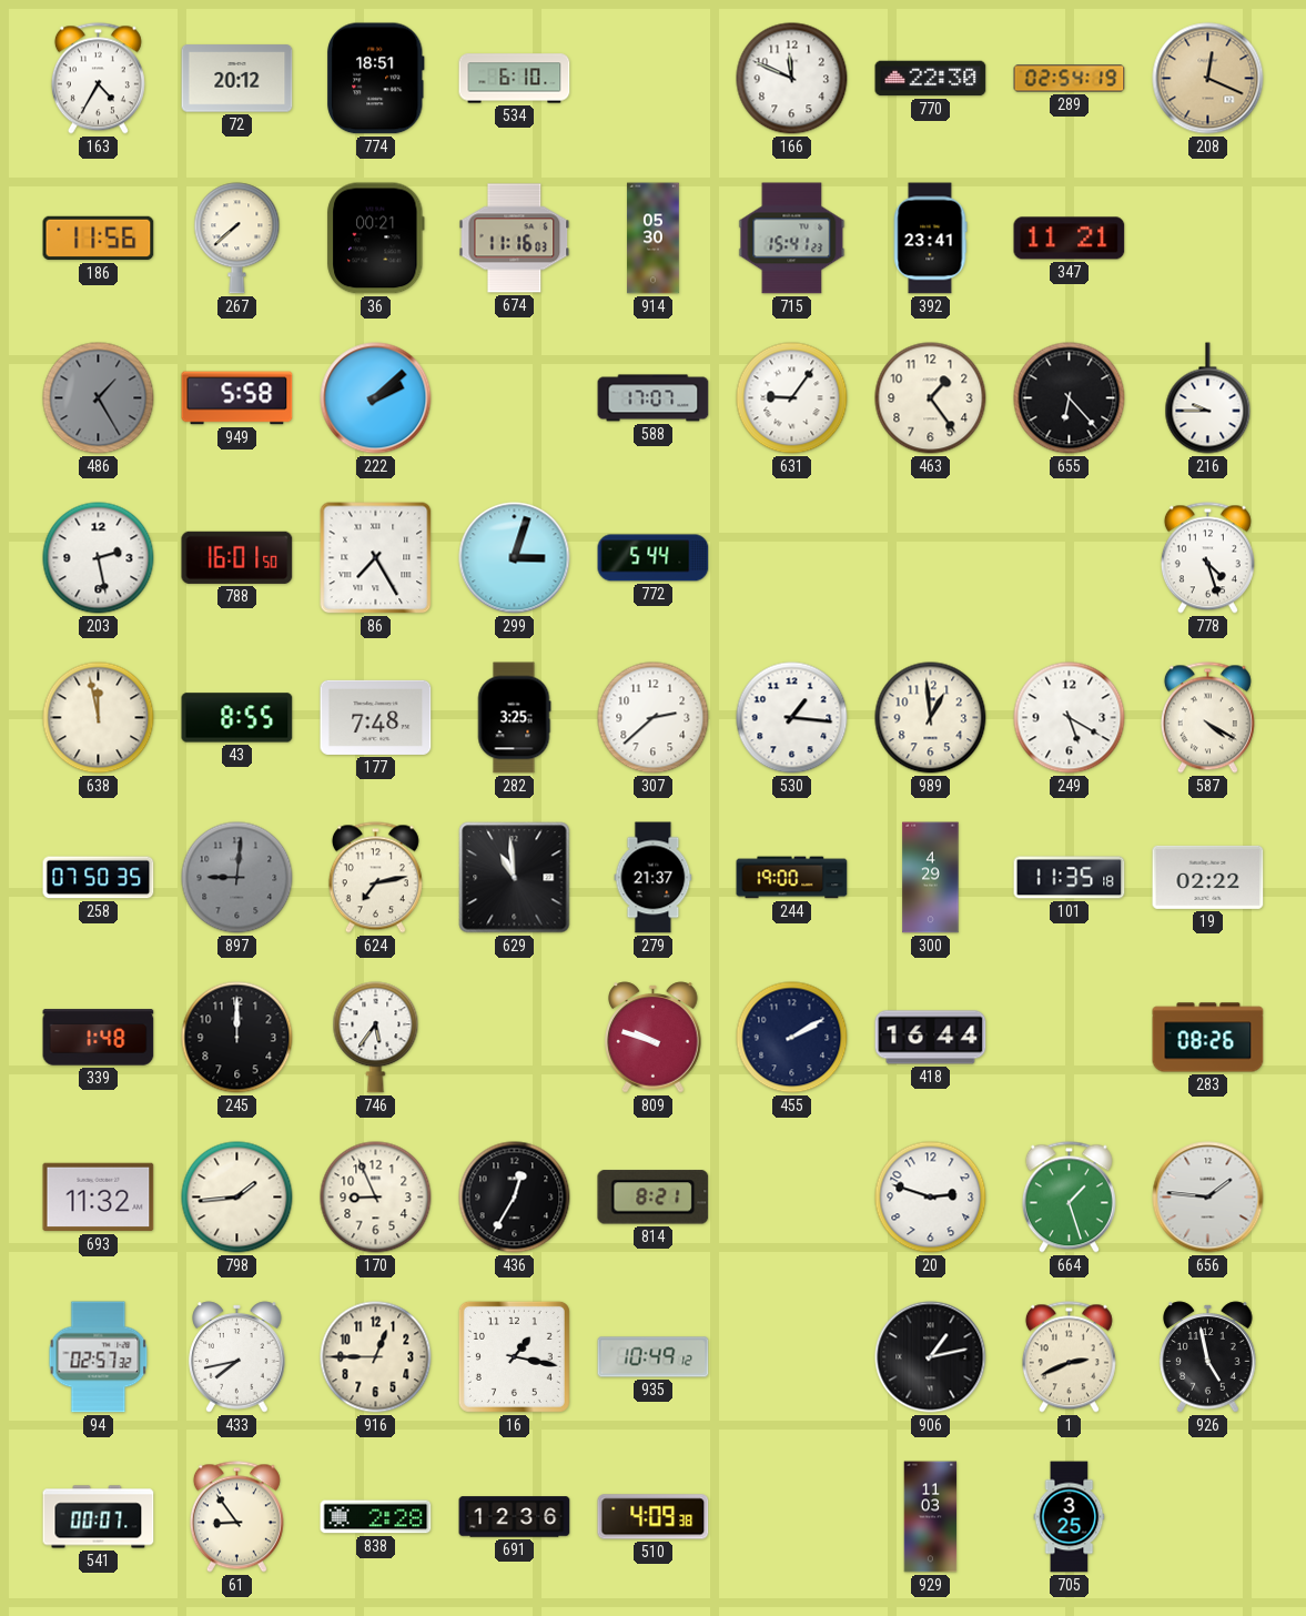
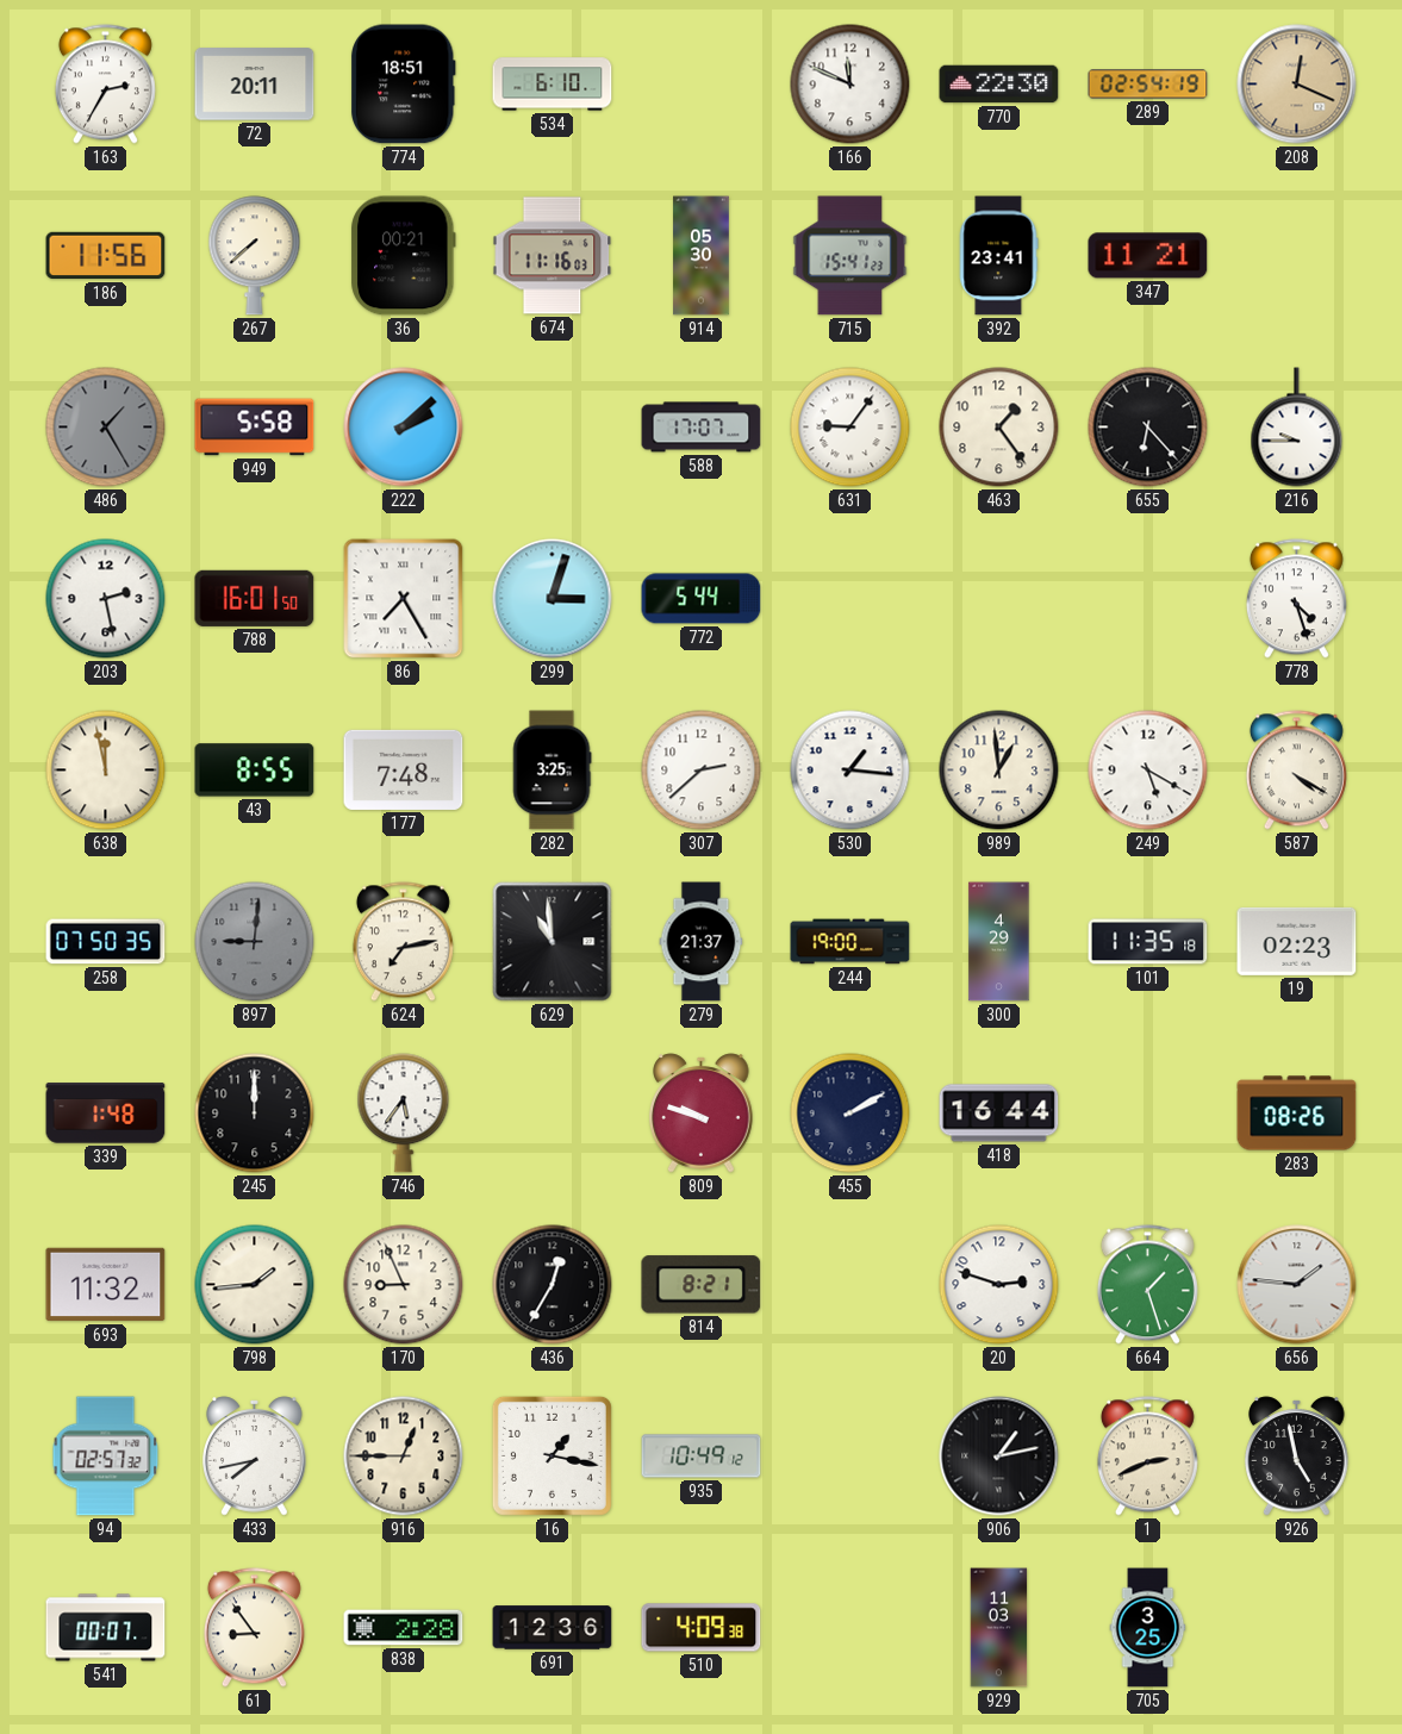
163: 4:35 -> 2:35
72: 20:12 -> 20:11
19: 02:22 -> 02:23
